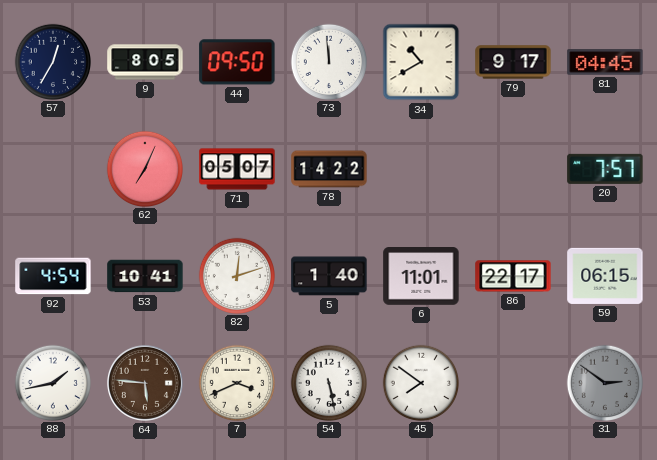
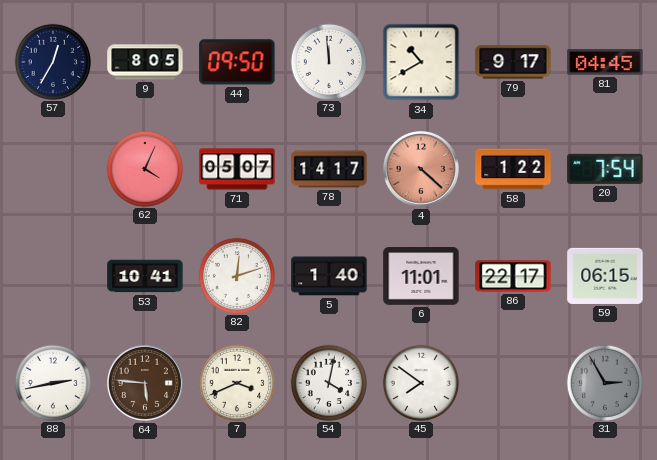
62: 7:04 -> 4:04
78: 14:22 -> 14:17
4: none -> 4:22
58: none -> 1:22
20: 7:57 -> 7:54
92: 4:54 -> none
88: 1:43 -> 2:43
54: 5:28 -> 4:02
31: 2:51 -> 2:55
